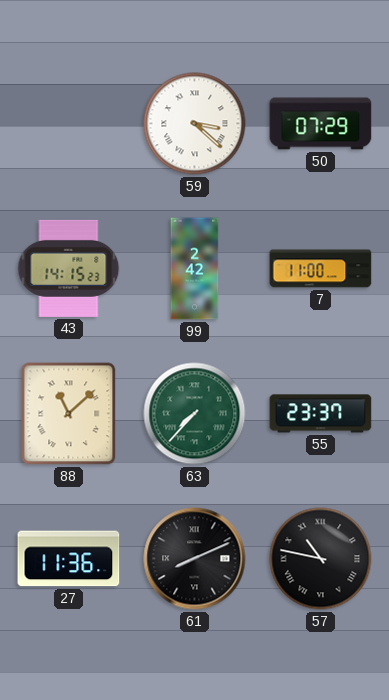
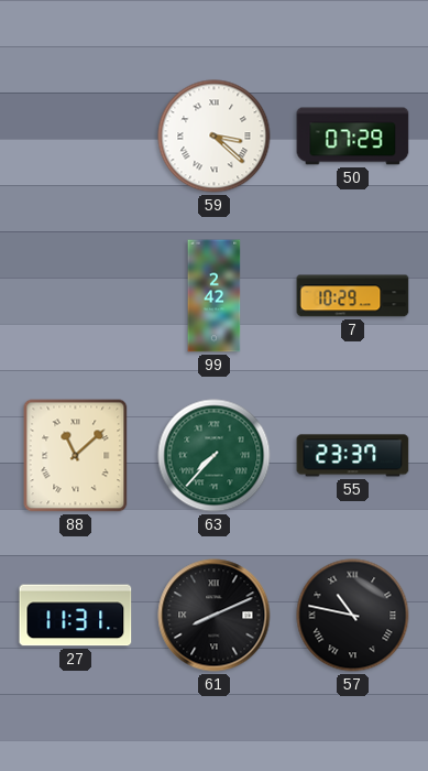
43: 14:15 -> none
7: 11:00 -> 10:29
27: 11:36 -> 11:31
